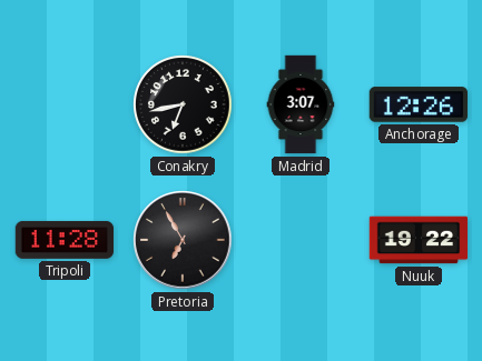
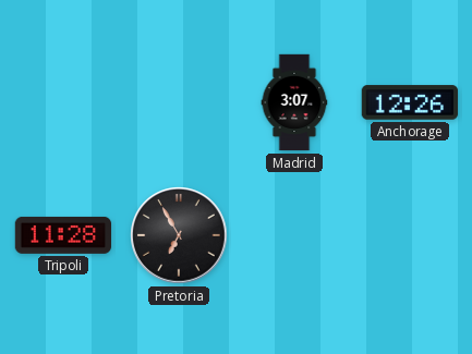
Conakry: 6:43 -> none
Nuuk: 19:22 -> none
